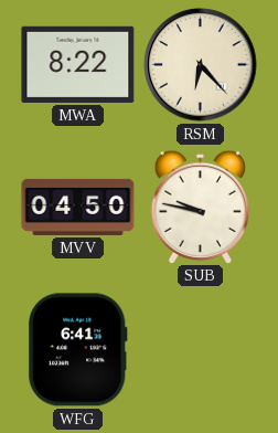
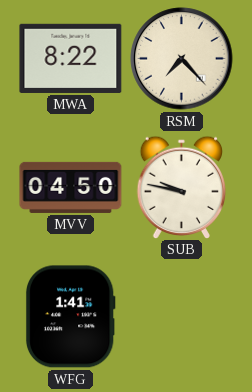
RSM: 6:23 -> 7:23
WFG: 6:41 -> 1:41
